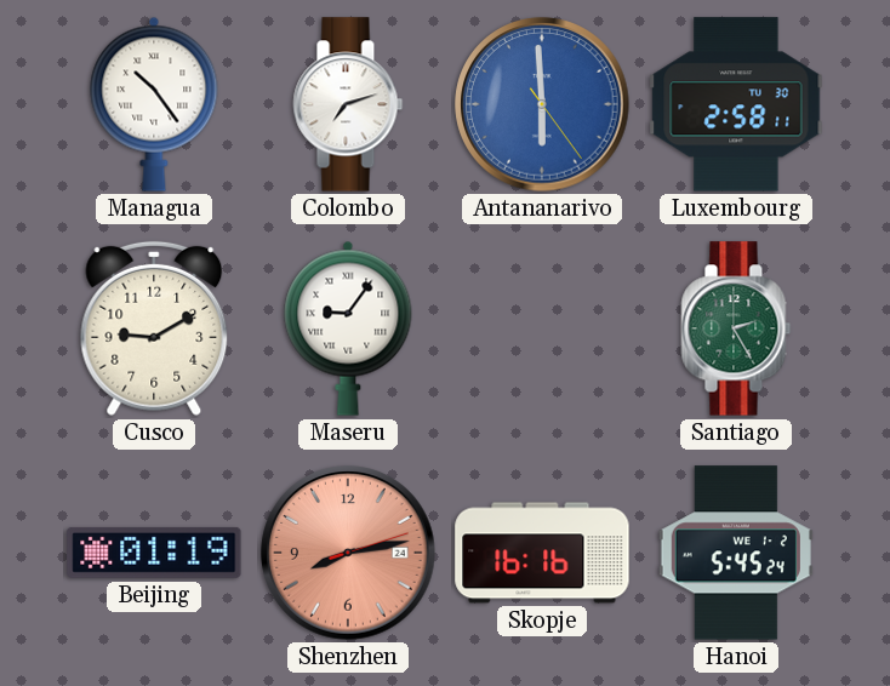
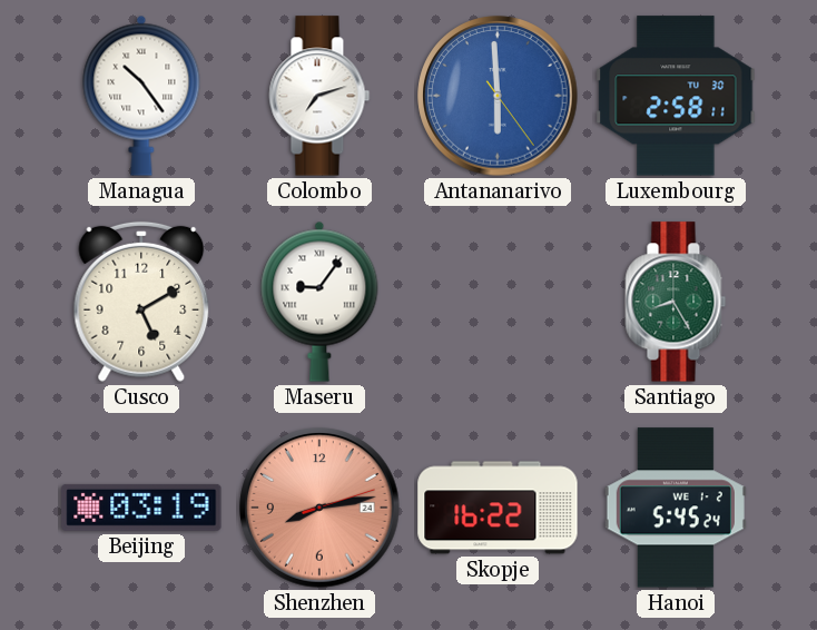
Cusco: 9:10 -> 5:10
Santiago: 2:25 -> 8:25
Beijing: 01:19 -> 03:19
Skopje: 16:16 -> 16:22
